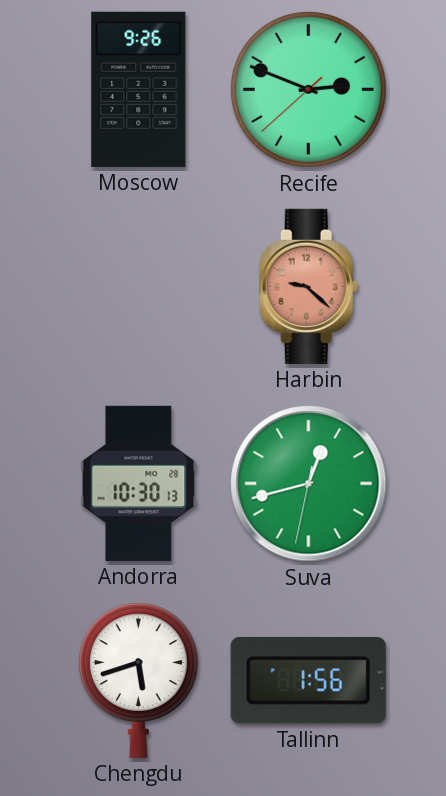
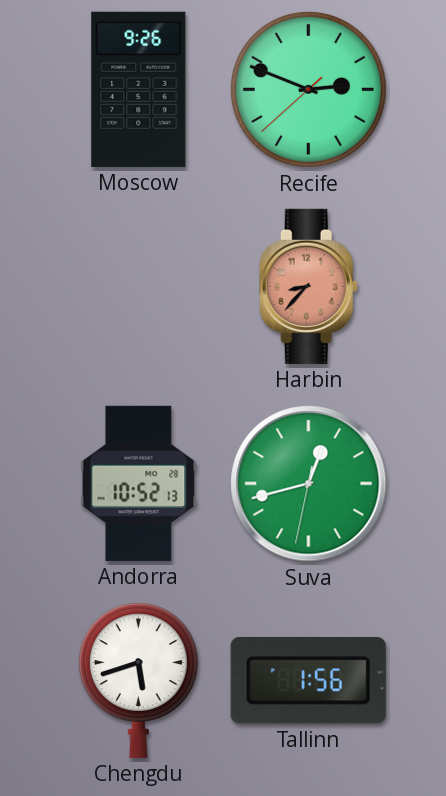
Harbin: 9:22 -> 8:37
Andorra: 10:30 -> 10:52
